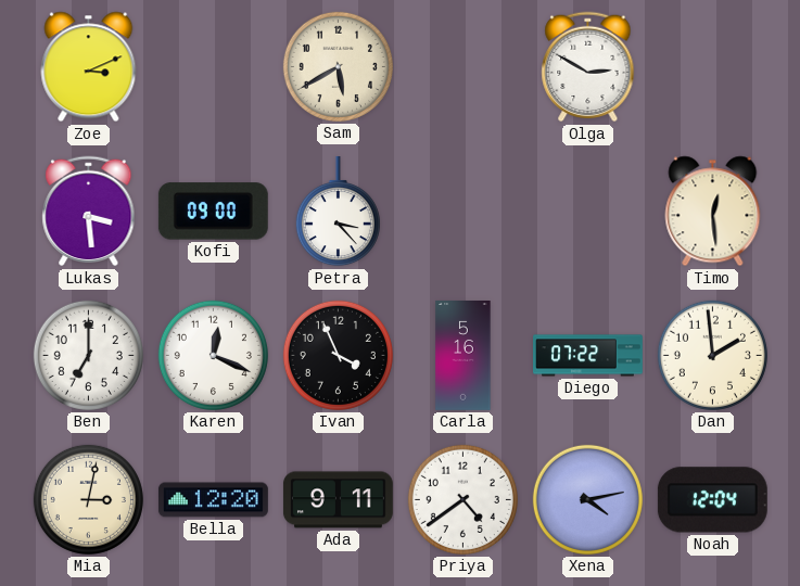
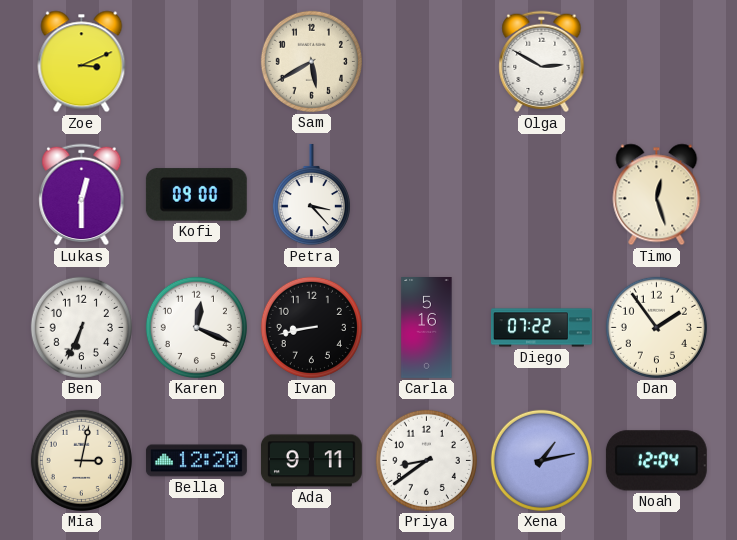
Lukas: 3:29 -> 12:30
Timo: 12:29 -> 12:27
Ben: 7:00 -> 6:34
Ivan: 3:56 -> 8:43
Dan: 1:59 -> 1:54
Priya: 4:39 -> 8:39
Xena: 4:13 -> 1:13
